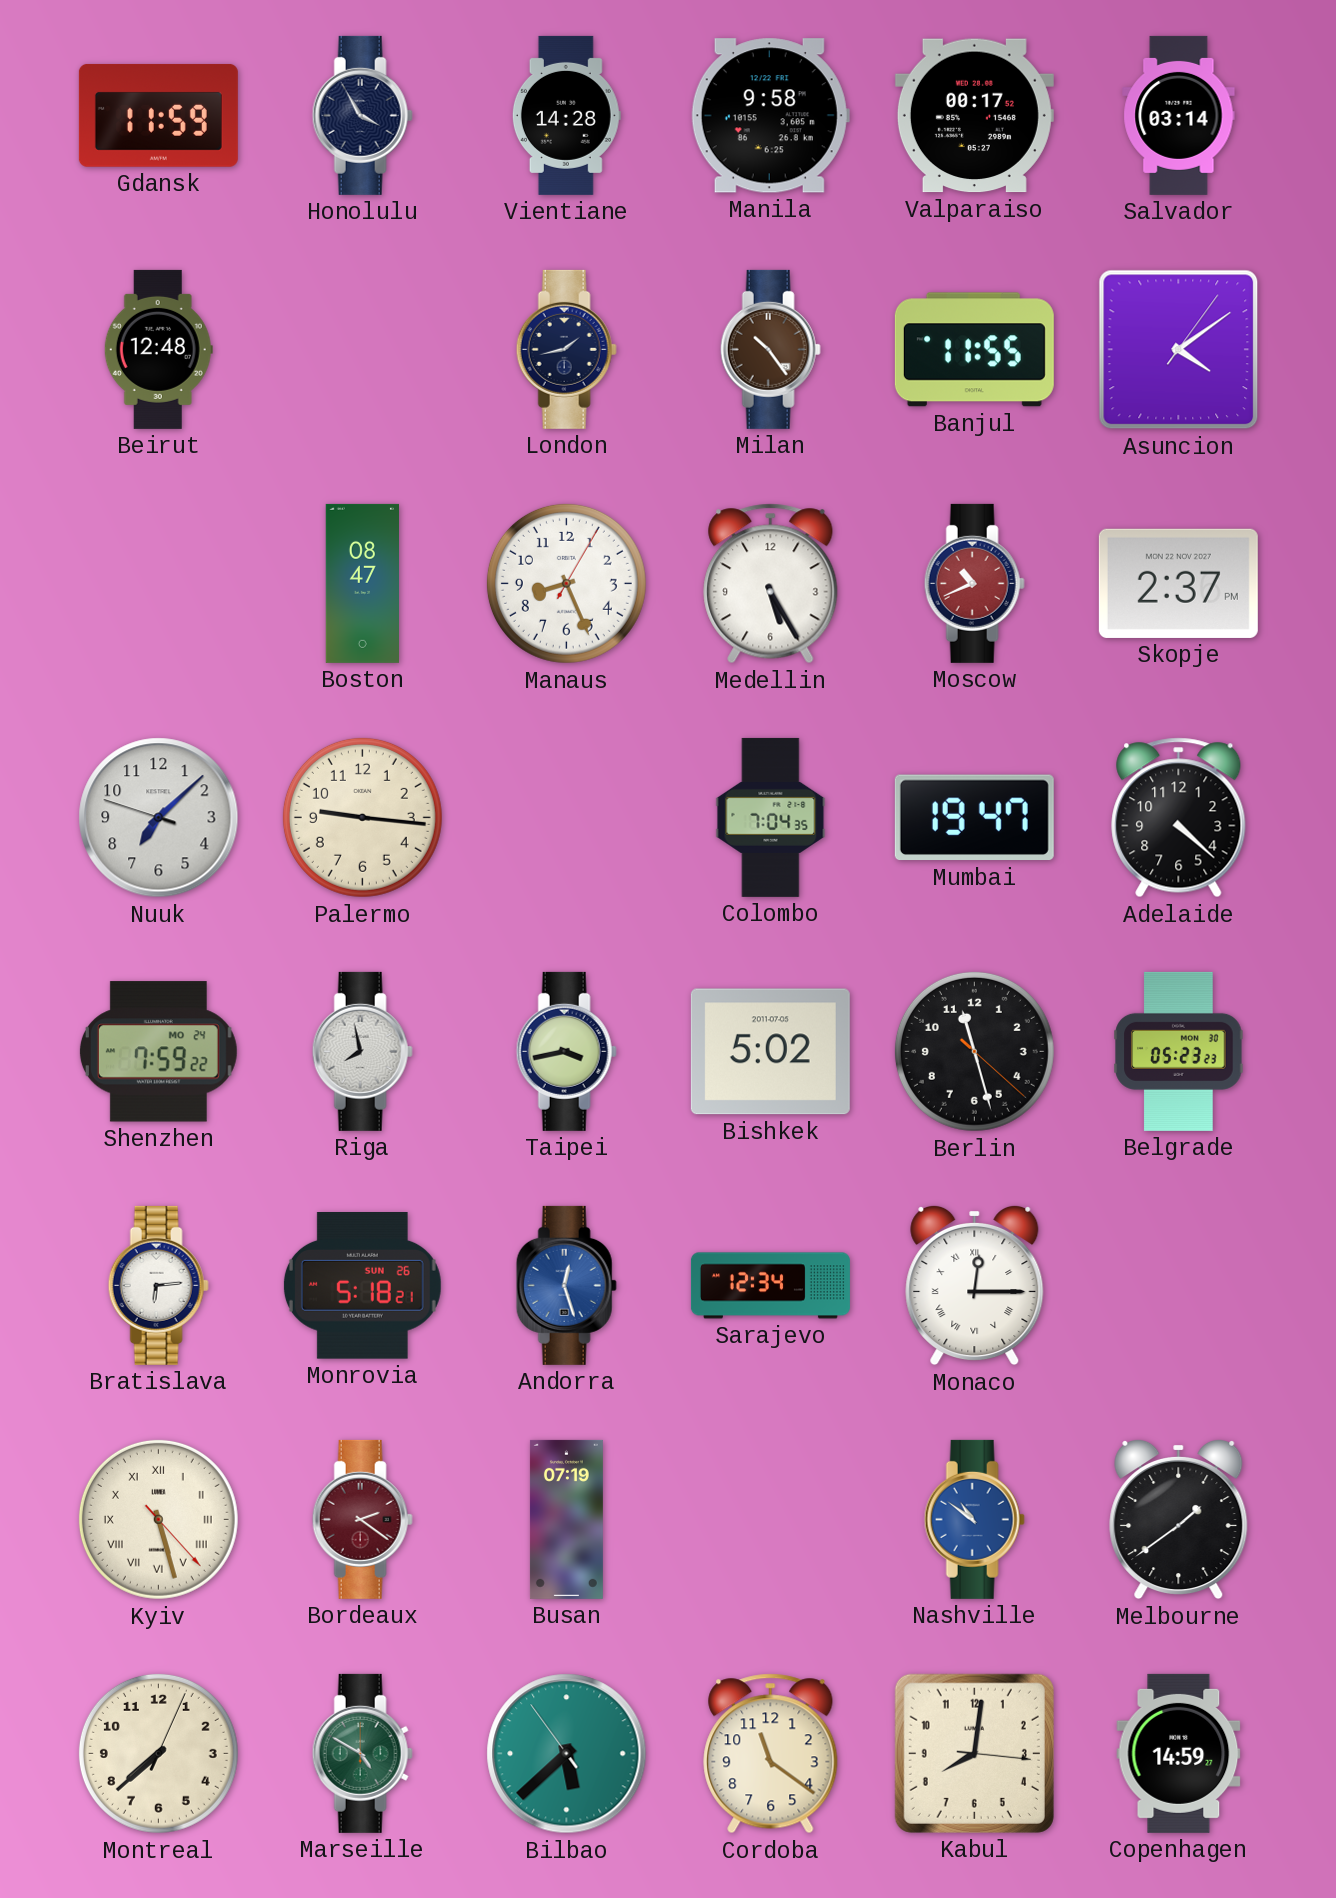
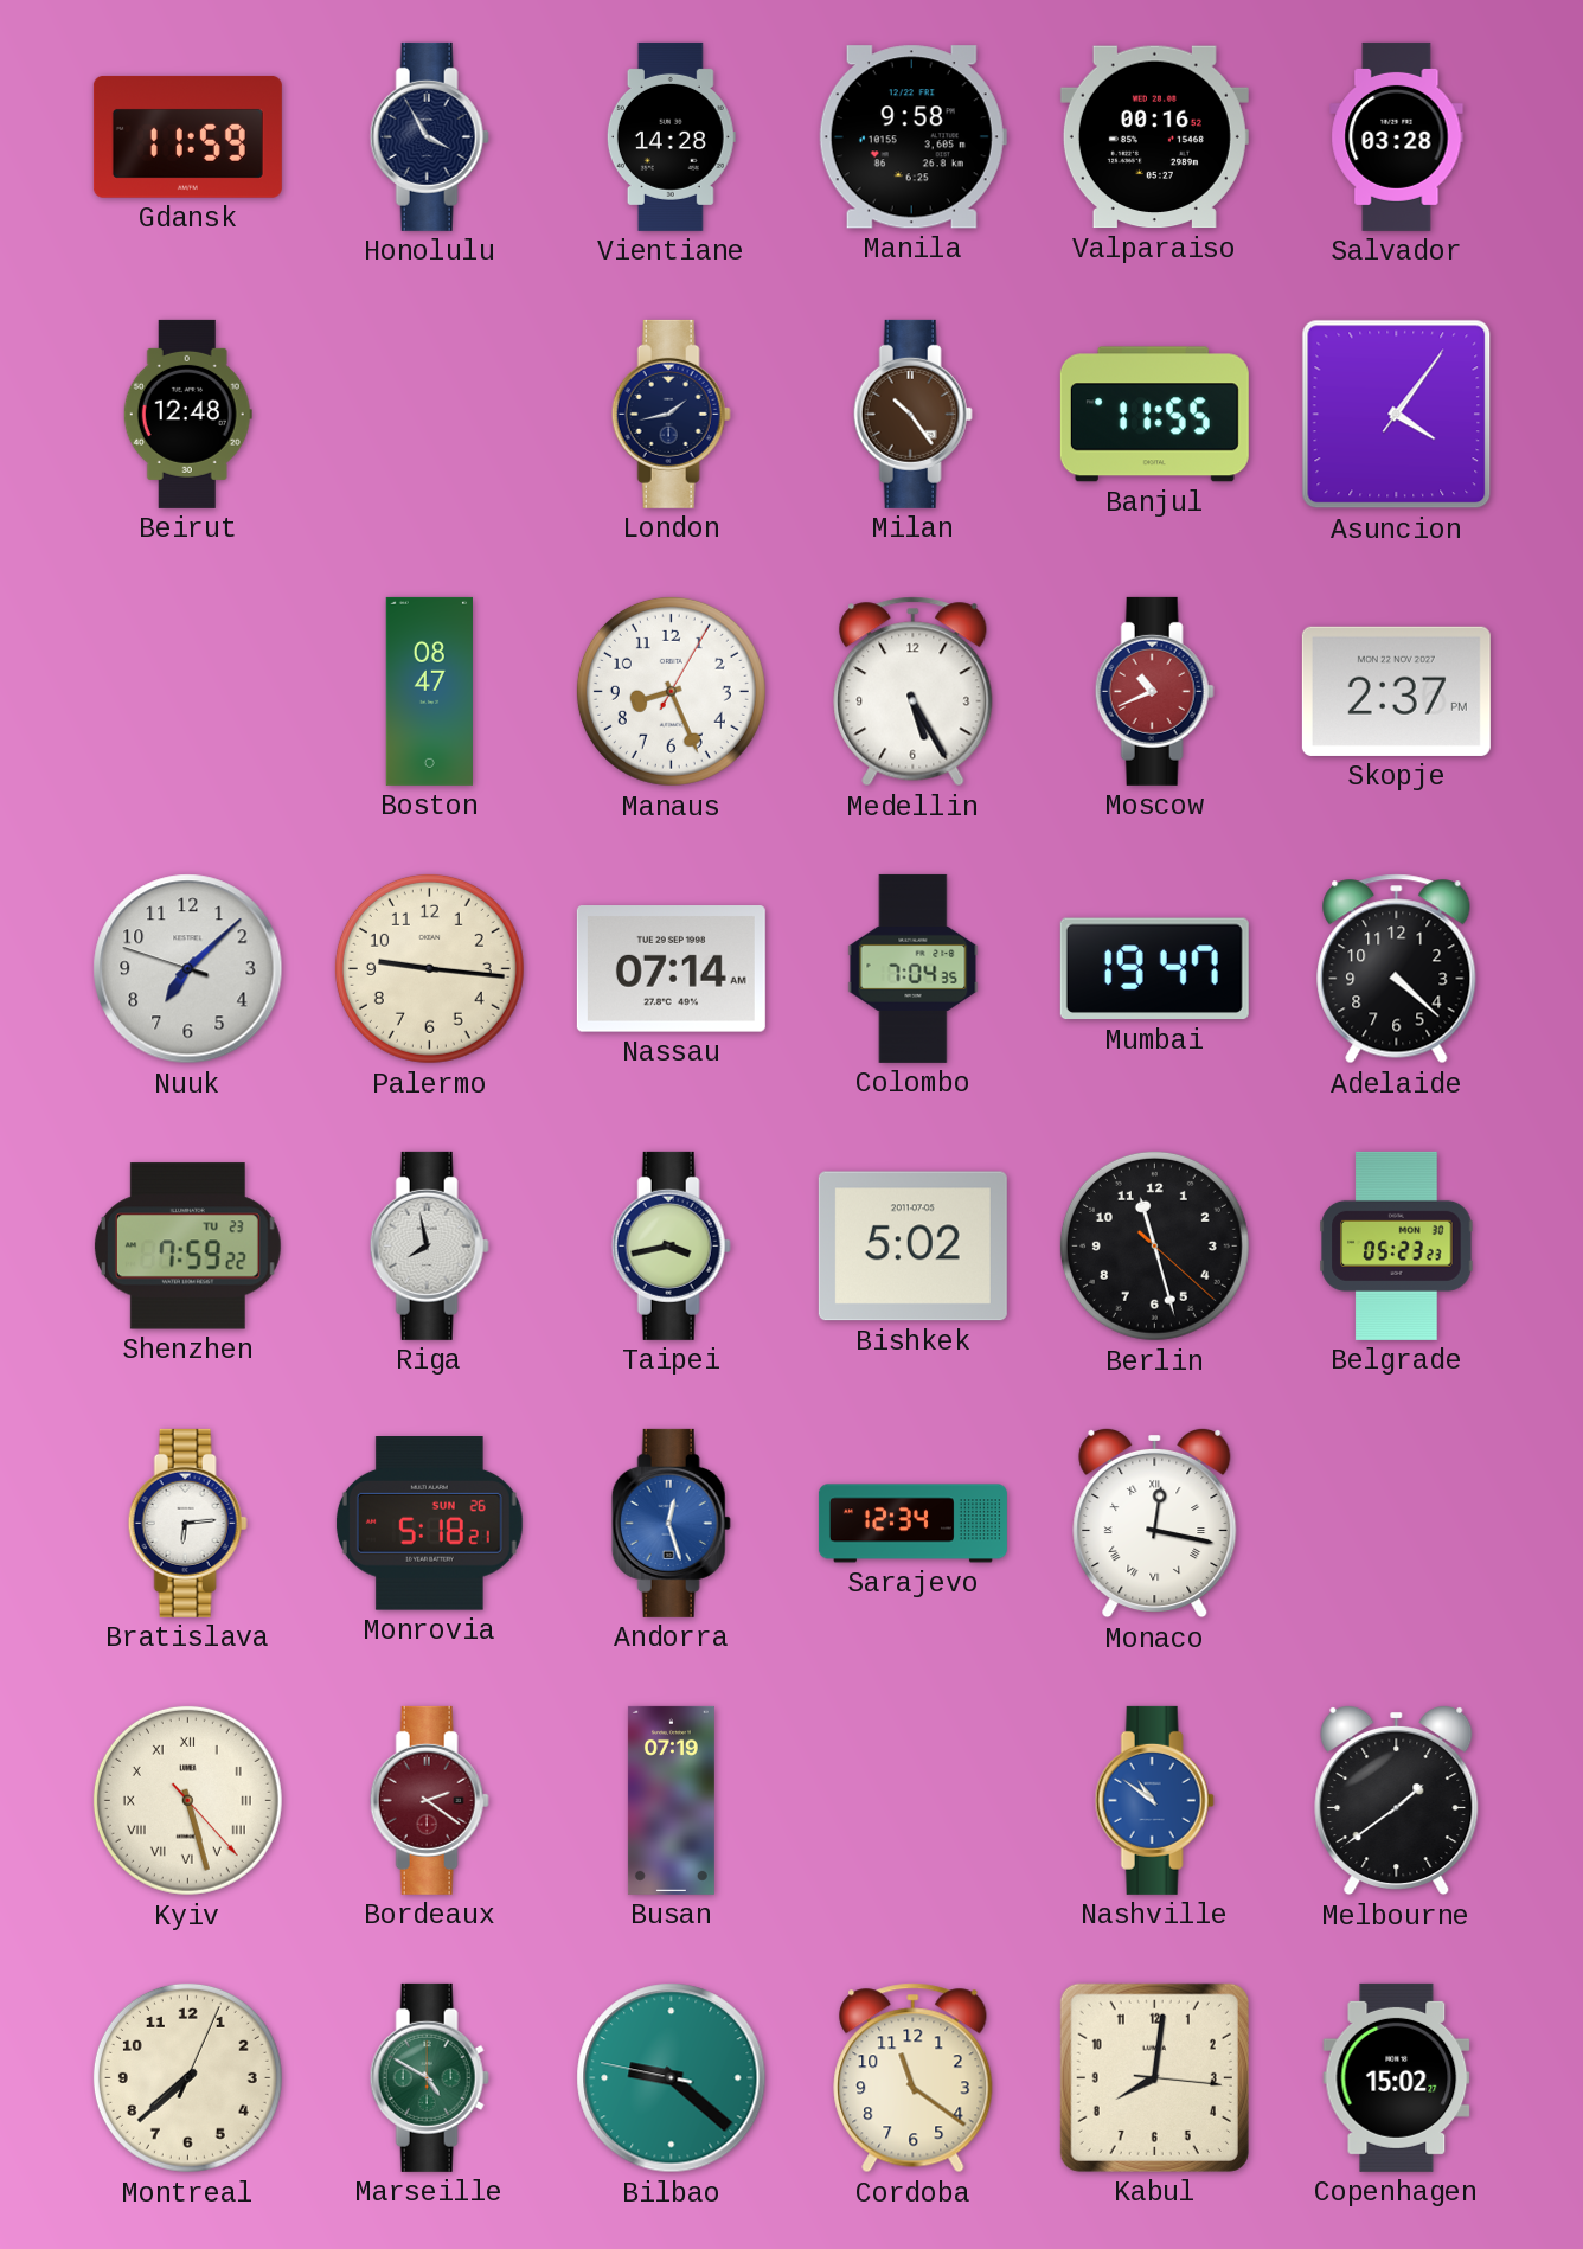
Valparaiso: 00:17 -> 00:16
Salvador: 03:14 -> 03:28
Asuncion: 4:09 -> 4:06
Nassau: none -> 07:14
Shenzhen date: MO 24 -> TU 23
Monaco: 12:15 -> 12:17
Bilbao: 5:37 -> 9:21
Copenhagen: 14:59 -> 15:02
